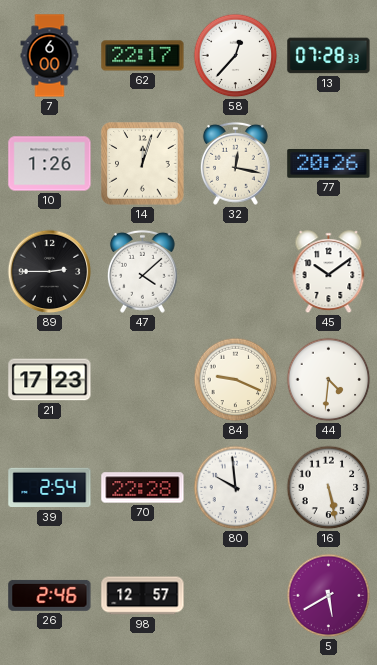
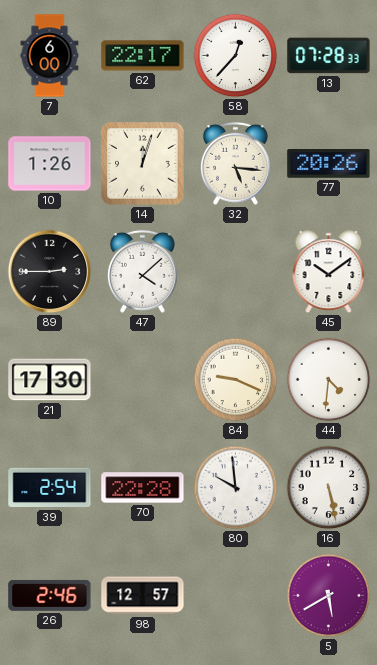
32: 12:17 -> 5:16
21: 17:23 -> 17:30
